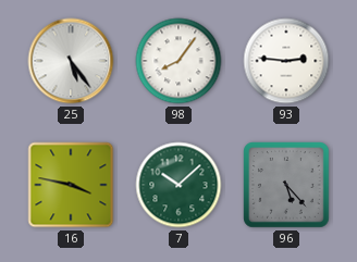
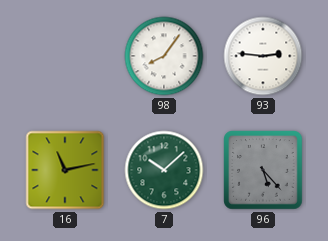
25: 5:24 -> none
16: 3:47 -> 11:13
